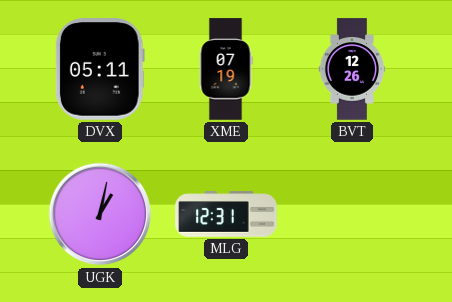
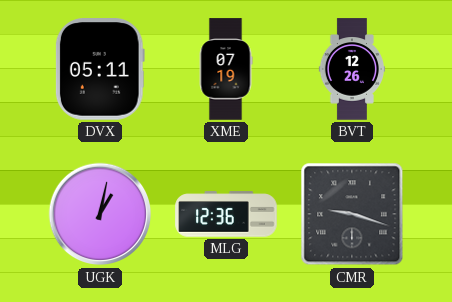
MLG: 12:31 -> 12:36
CMR: none -> 9:18
